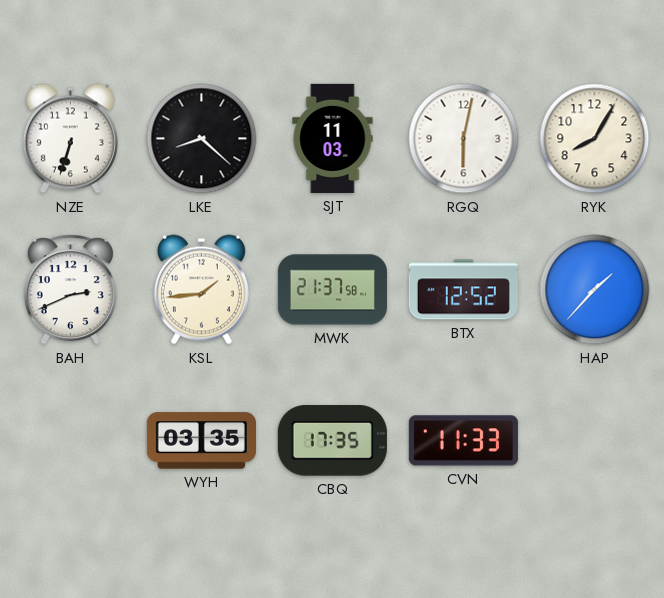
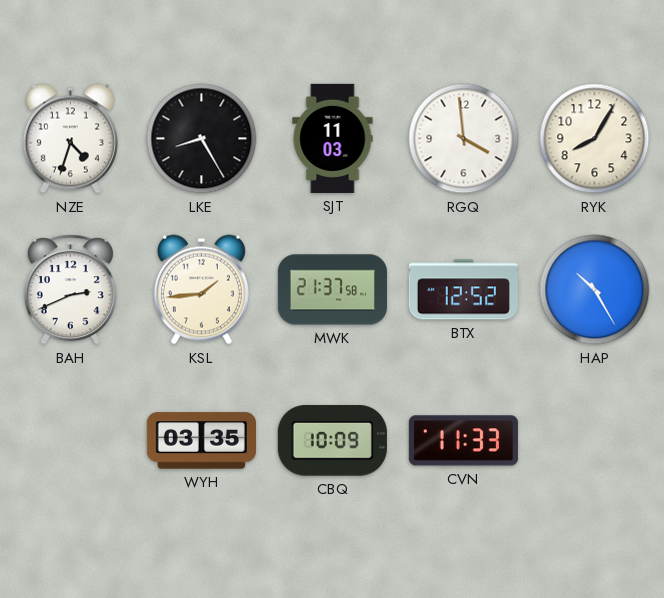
NZE: 6:33 -> 4:33
LKE: 8:22 -> 8:25
RGQ: 6:02 -> 3:59
HAP: 1:37 -> 10:25
CBQ: 17:35 -> 10:09
